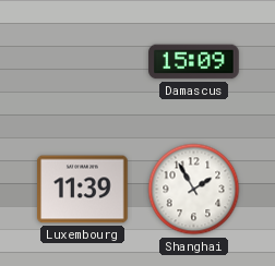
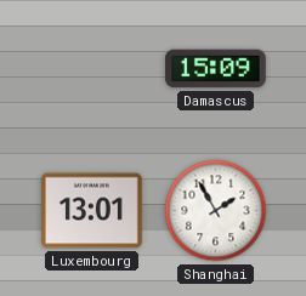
Luxembourg: 11:39 -> 13:01
